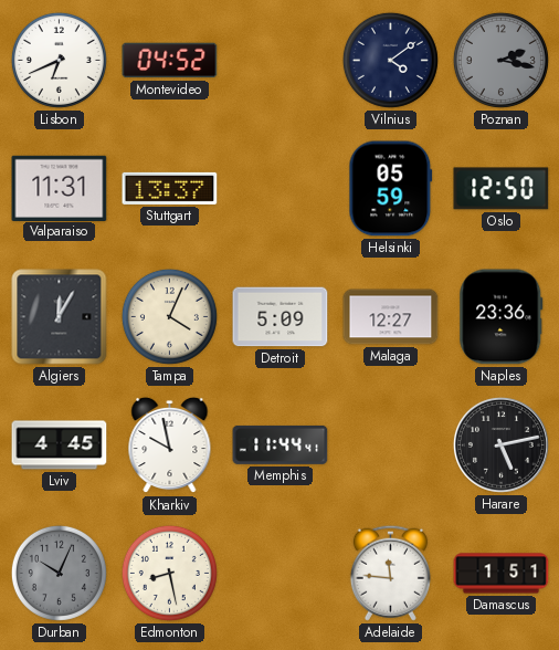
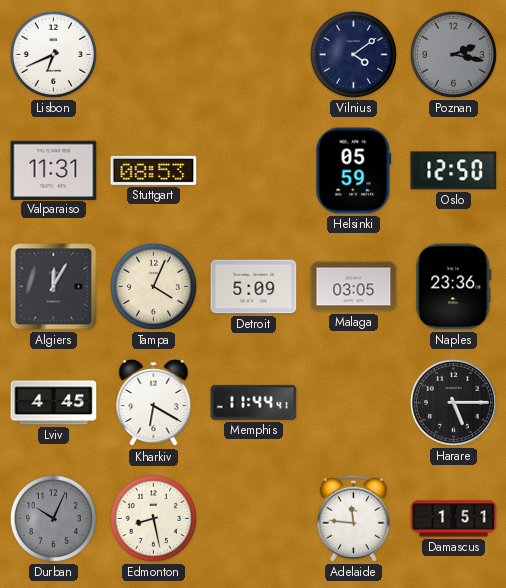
Montevideo: 04:52 -> none
Stuttgart: 13:37 -> 08:53
Malaga: 12:27 -> 03:05
Kharkiv: 9:58 -> 6:20
Harare: 5:13 -> 5:15
